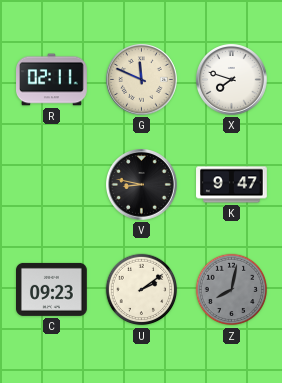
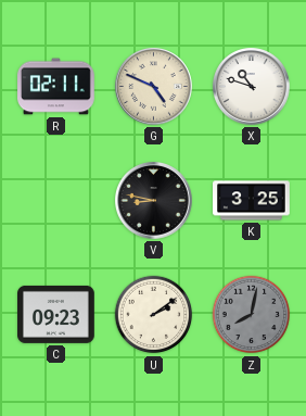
G: 11:49 -> 4:49
X: 7:48 -> 10:48
K: 9:47 -> 3:25
